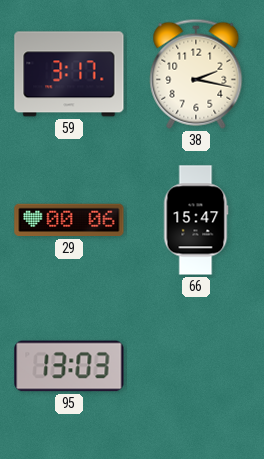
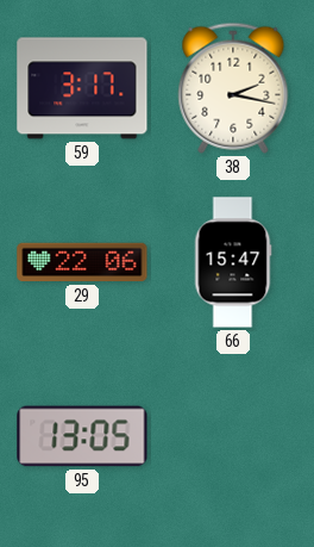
29: 00:06 -> 22:06
95: 13:03 -> 13:05
